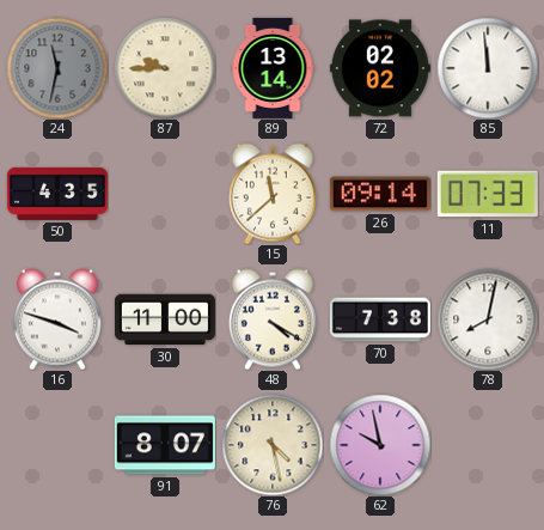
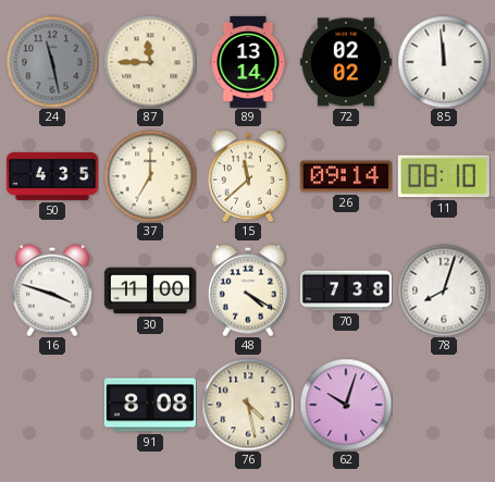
24: 11:32 -> 11:28
87: 9:45 -> 11:45
37: none -> 7:00
11: 07:33 -> 08:10
78: 8:02 -> 8:03
91: 8:07 -> 8:08
62: 9:58 -> 10:03
